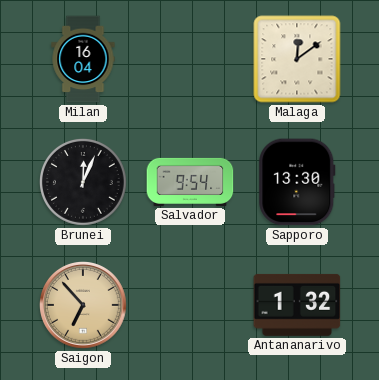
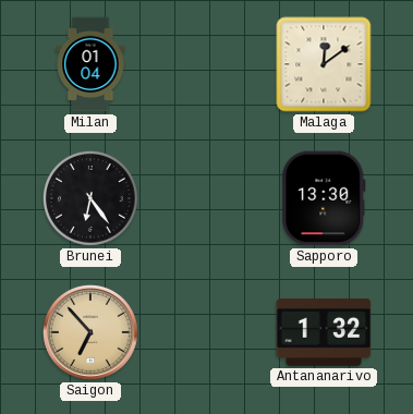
Milan: 16:04 -> 01:04
Brunei: 12:04 -> 6:24
Salvador: 9:54 -> none
